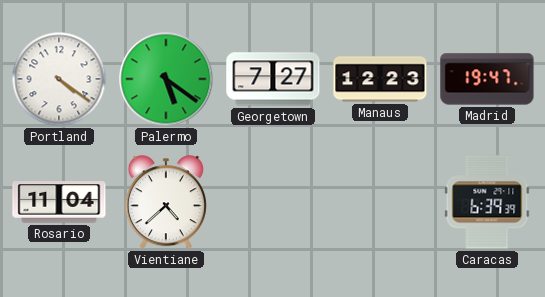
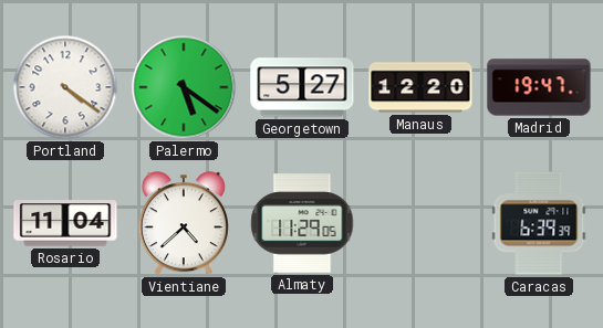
Georgetown: 7:27 -> 5:27
Manaus: 12:23 -> 12:20
Almaty: none -> 11:29
